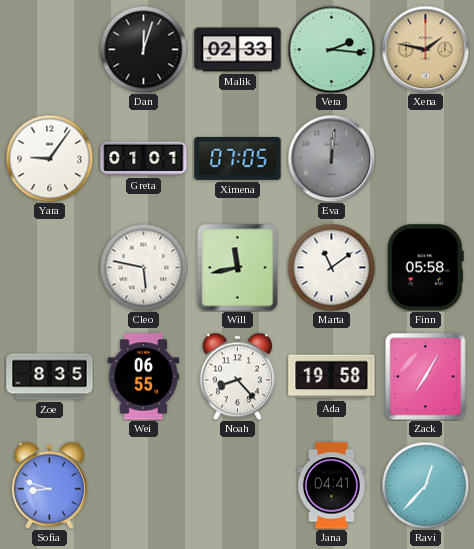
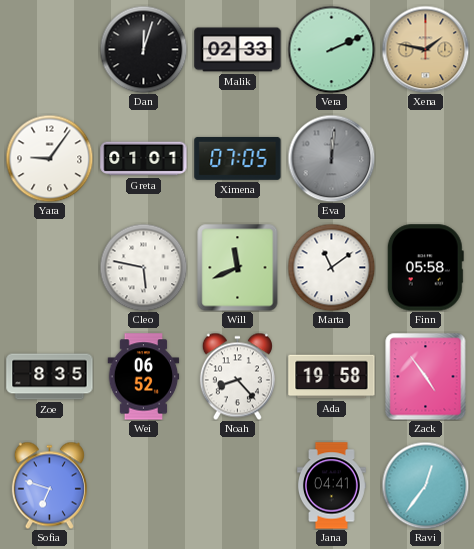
Vera: 2:16 -> 2:11
Will: 11:43 -> 11:41
Wei: 06:55 -> 06:52
Zack: 7:05 -> 4:54
Sofia: 8:48 -> 6:48
Ravi: 12:37 -> 12:36
